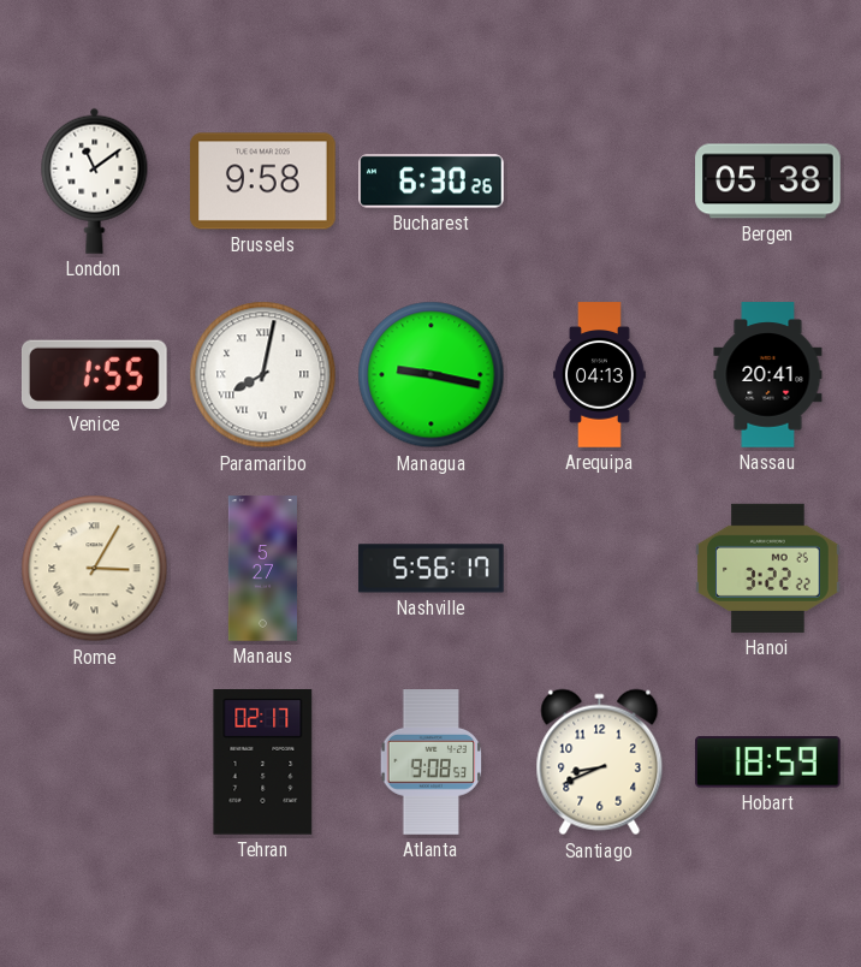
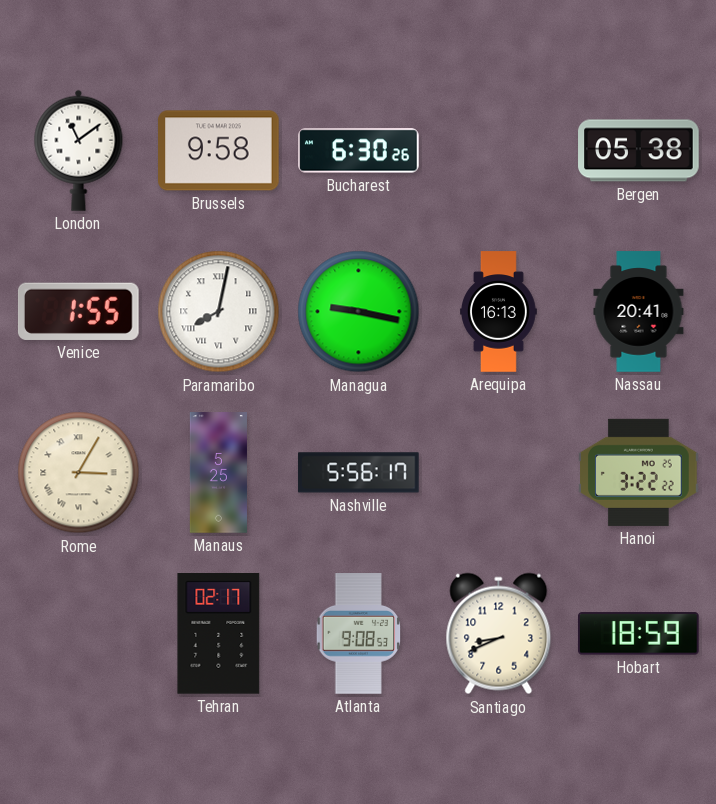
Arequipa: 04:13 -> 16:13
Manaus: 5:27 -> 5:25
